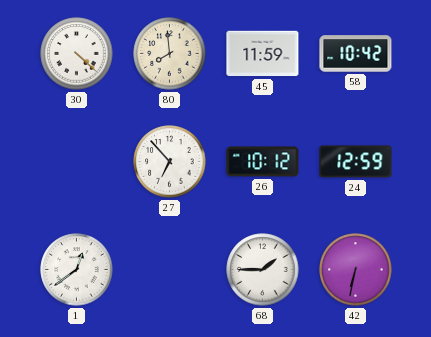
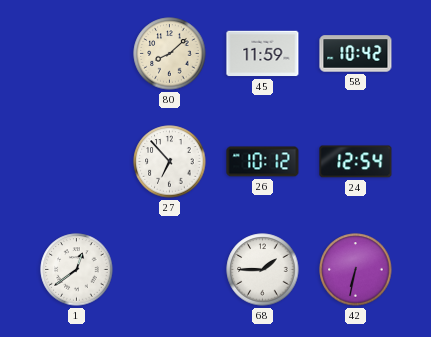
30: 4:22 -> none
80: 7:59 -> 8:08
24: 12:59 -> 12:54
